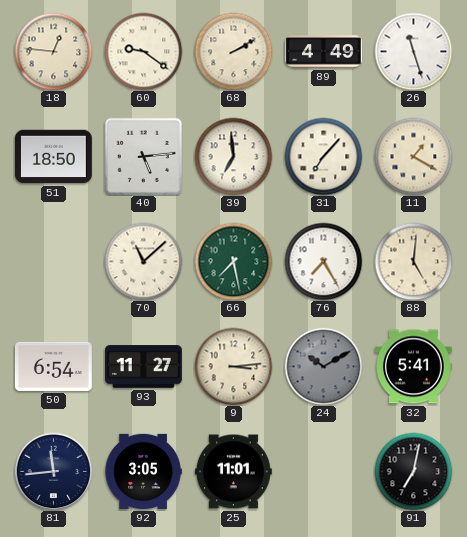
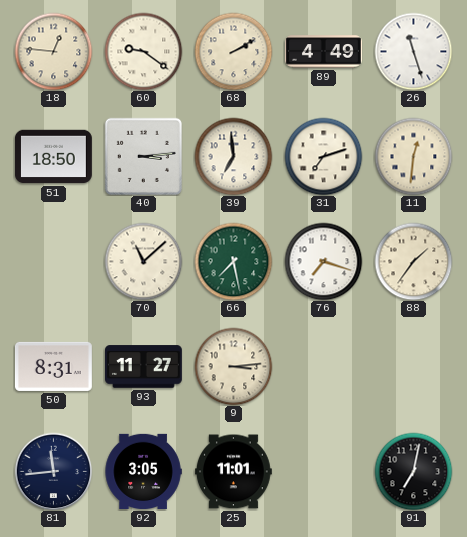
40: 5:14 -> 3:14
31: 7:07 -> 7:12
11: 1:20 -> 12:31
76: 7:25 -> 7:18
88: 5:01 -> 1:36
50: 6:54 -> 8:31
24: 10:10 -> none
32: 5:41 -> none
